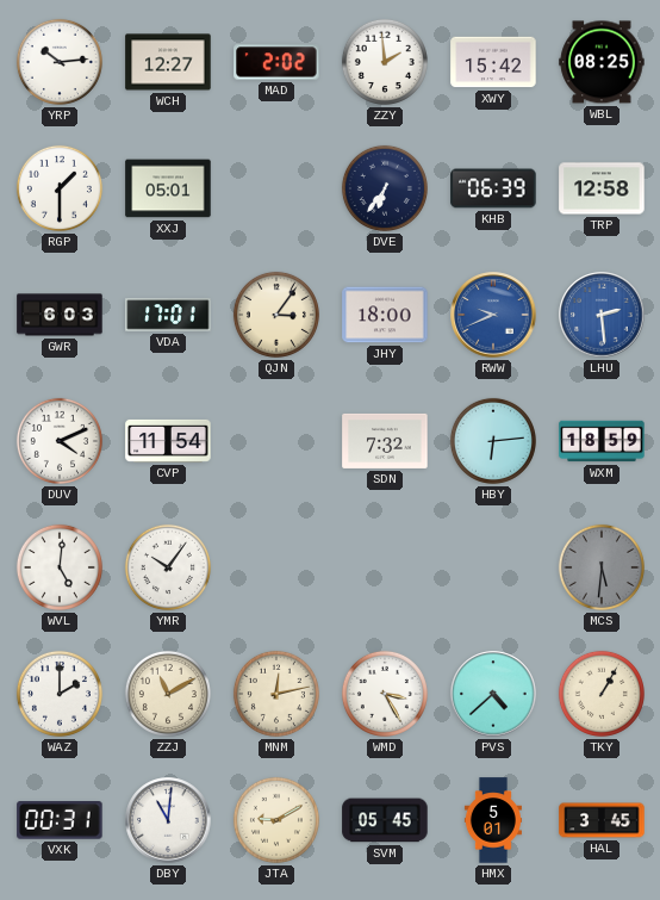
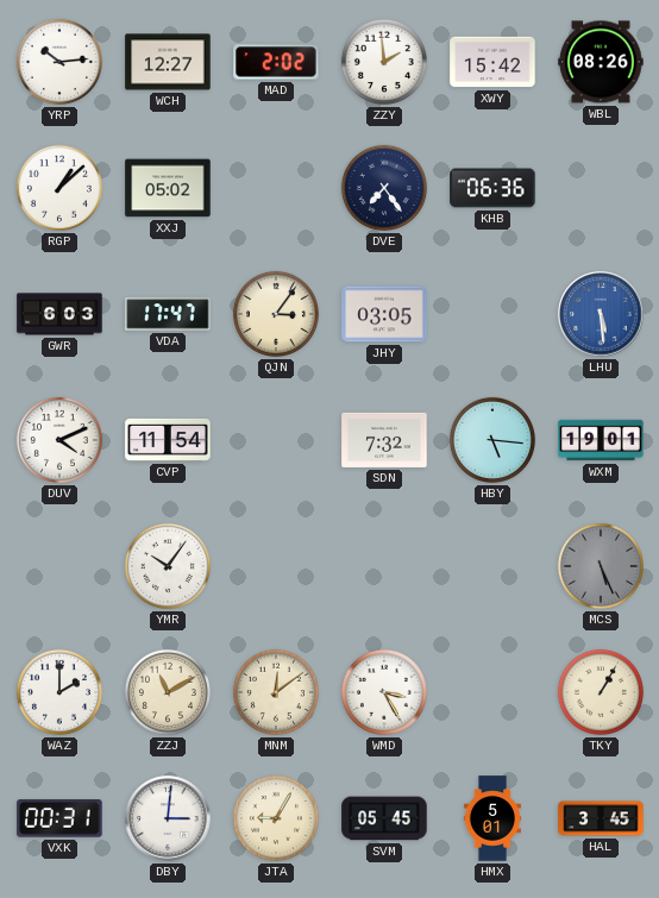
WBL: 08:25 -> 08:26
RGP: 1:30 -> 1:08
XXJ: 05:01 -> 05:02
DVE: 6:36 -> 7:24
KHB: 06:39 -> 06:36
TRP: 12:58 -> none
VDA: 17:01 -> 17:47
JHY: 18:00 -> 03:05
RWW: 9:41 -> none
LHU: 2:29 -> 5:29
HBY: 6:14 -> 5:16
WXM: 18:59 -> 19:01
WVL: 5:01 -> none
MCS: 5:31 -> 5:26
MNM: 12:13 -> 12:09
PVS: 4:38 -> none
DBY: 11:01 -> 3:01
JTA: 9:10 -> 9:05
